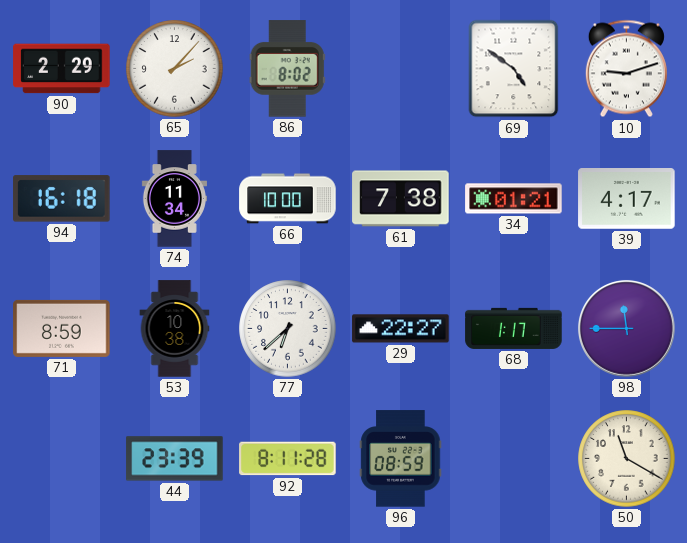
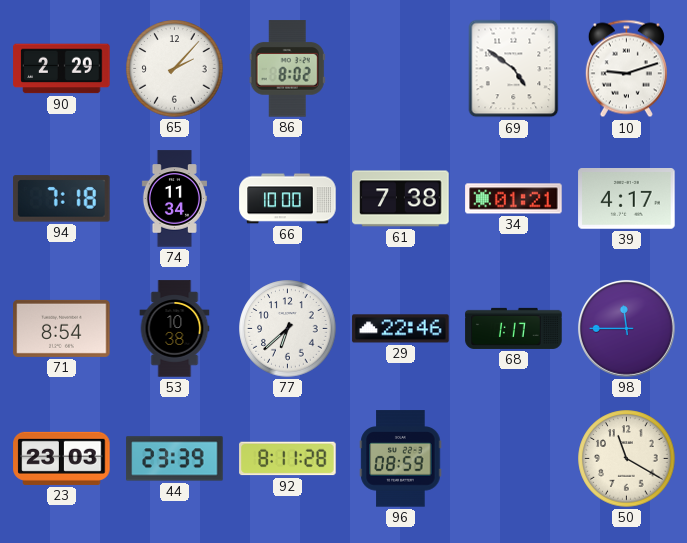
94: 16:18 -> 7:18
71: 8:59 -> 8:54
29: 22:27 -> 22:46
23: none -> 23:03
